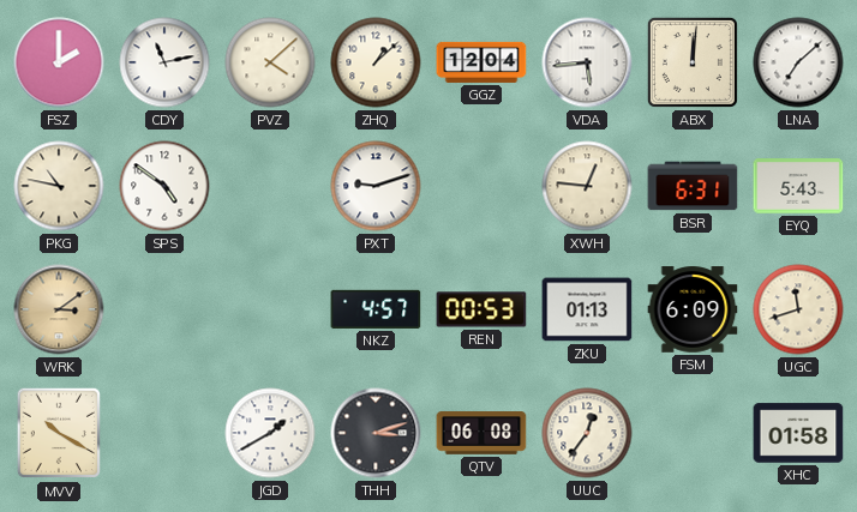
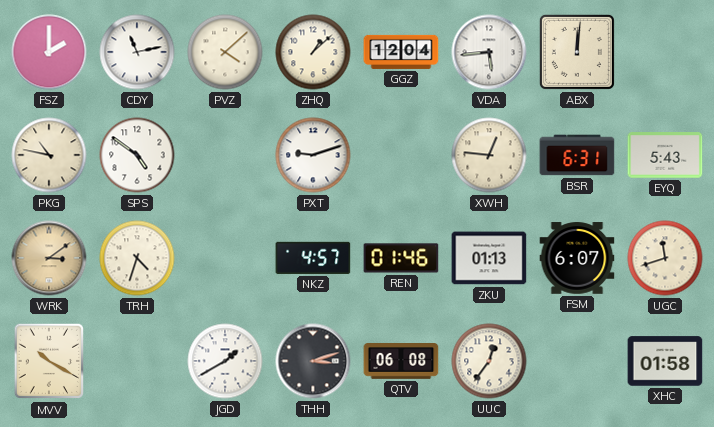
LNA: 7:08 -> none
TRH: none -> 4:33
REN: 00:53 -> 01:46
FSM: 6:09 -> 6:07
